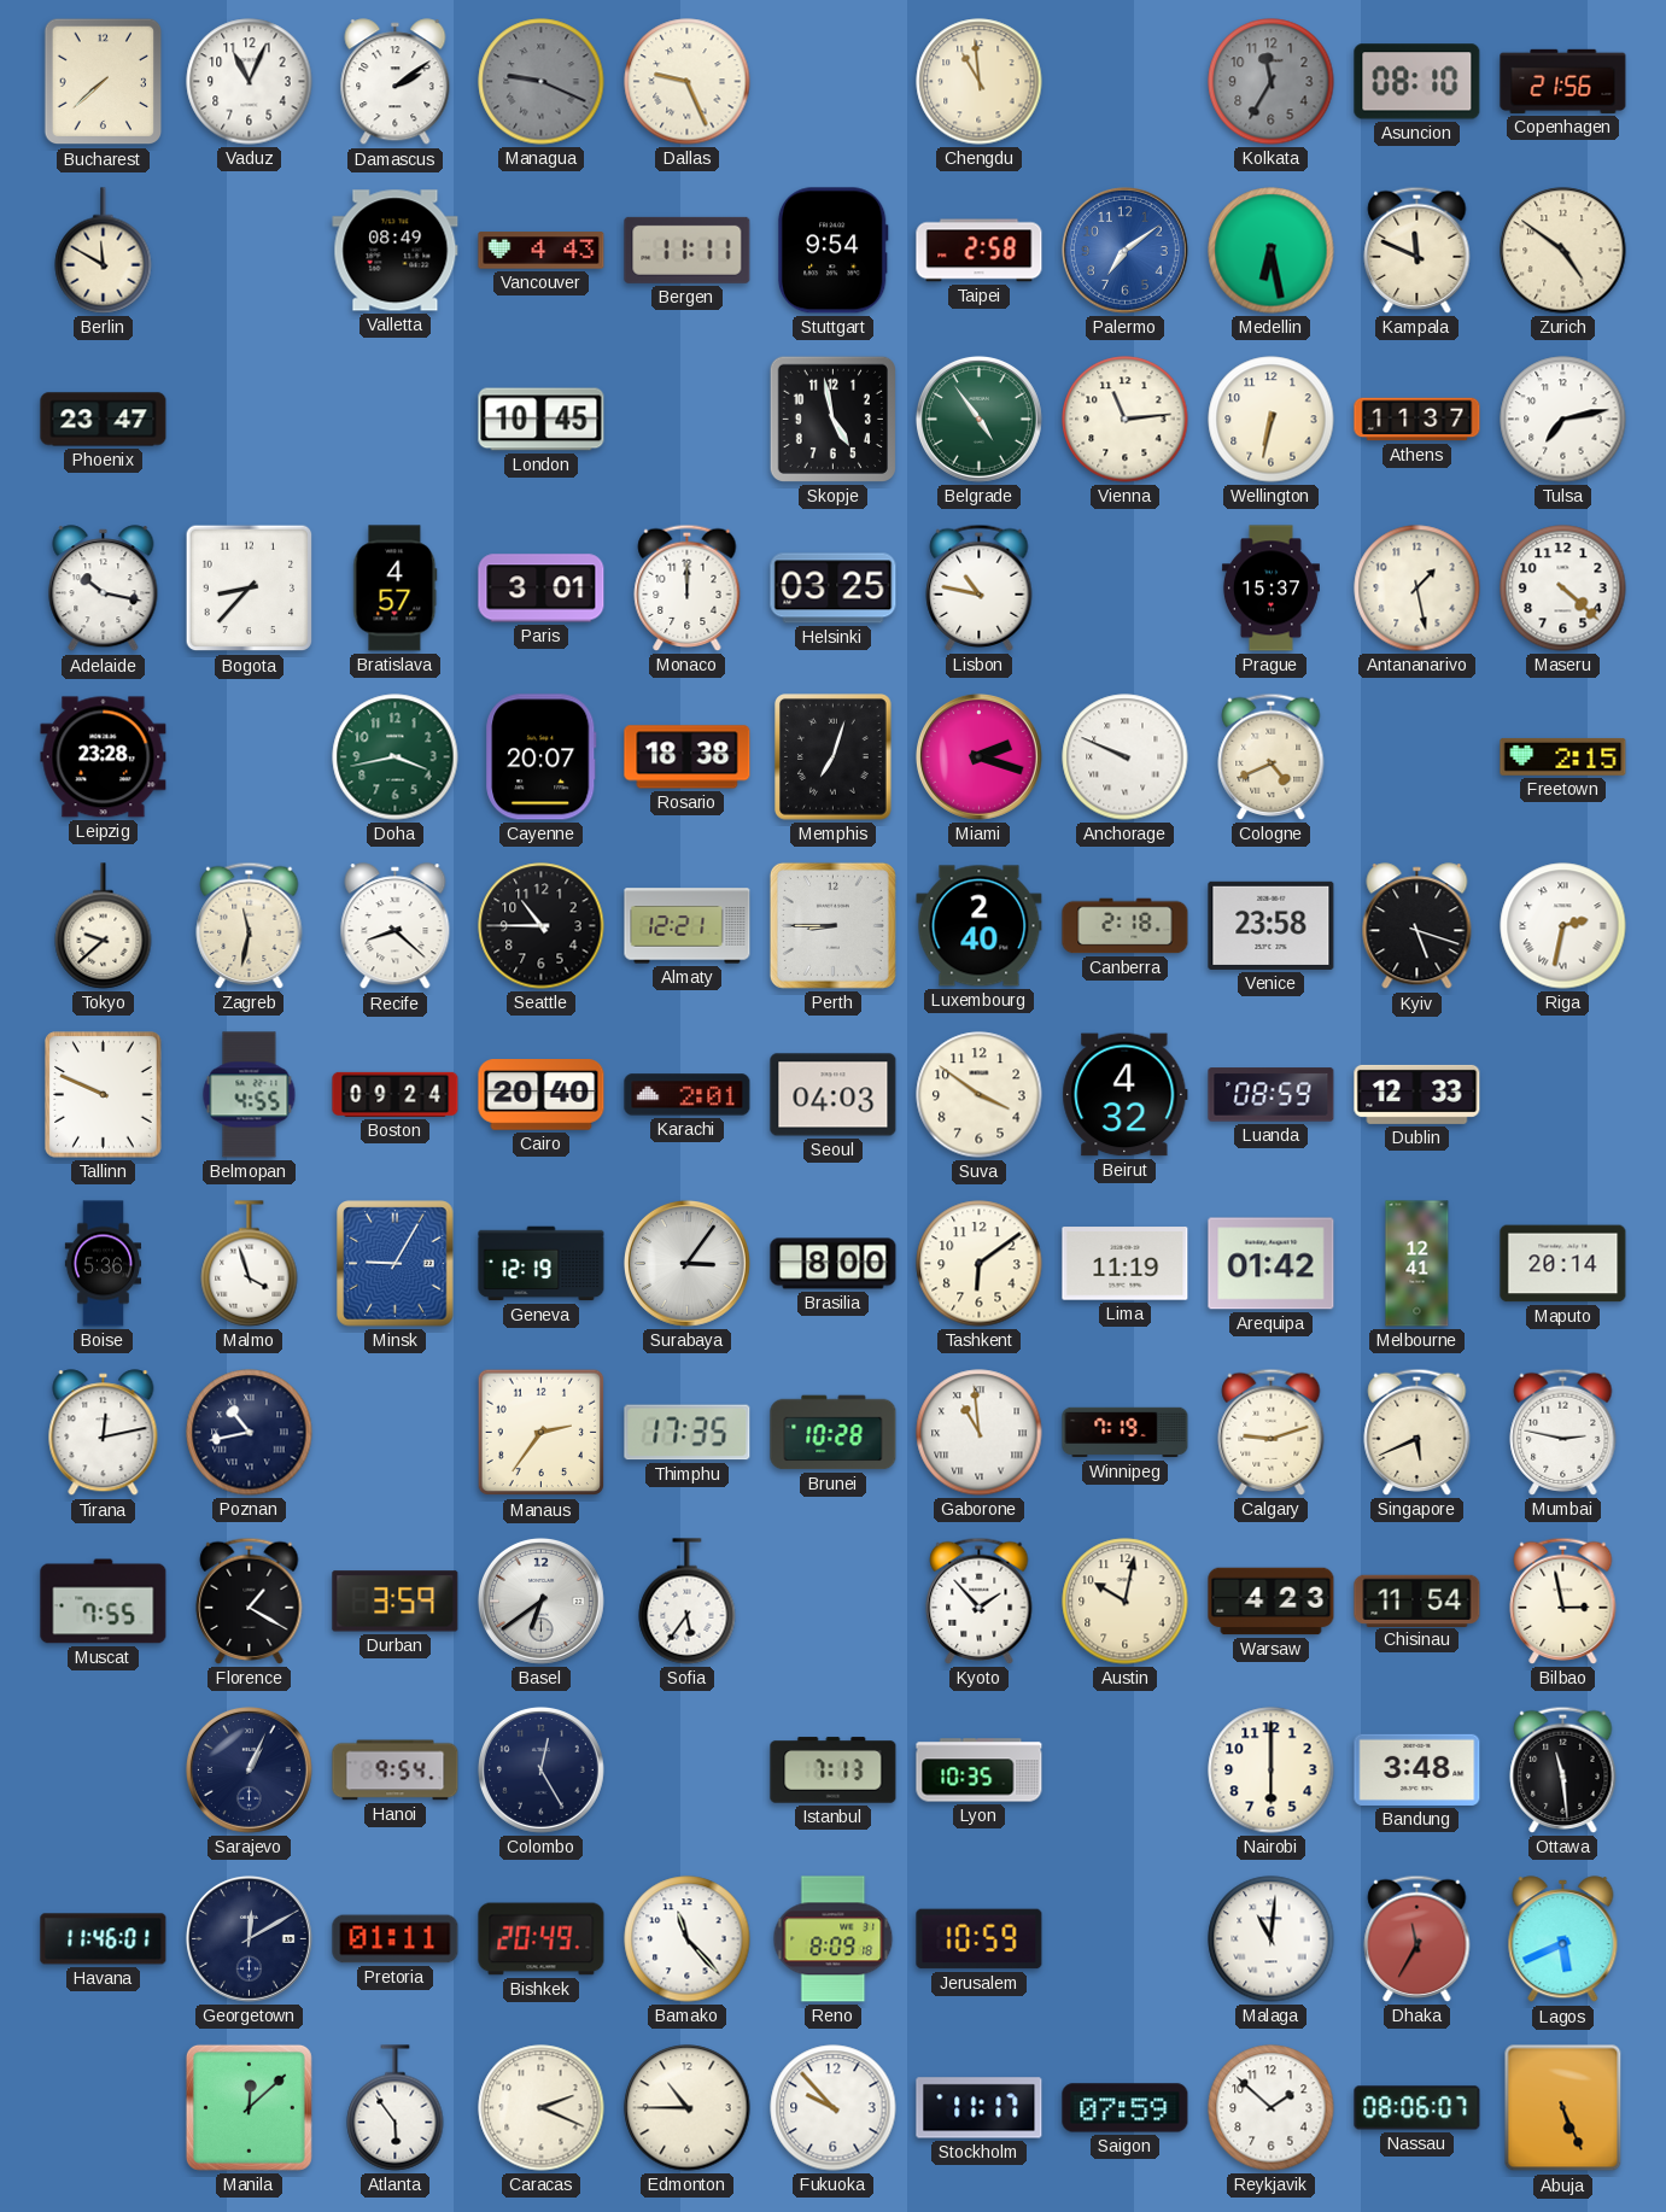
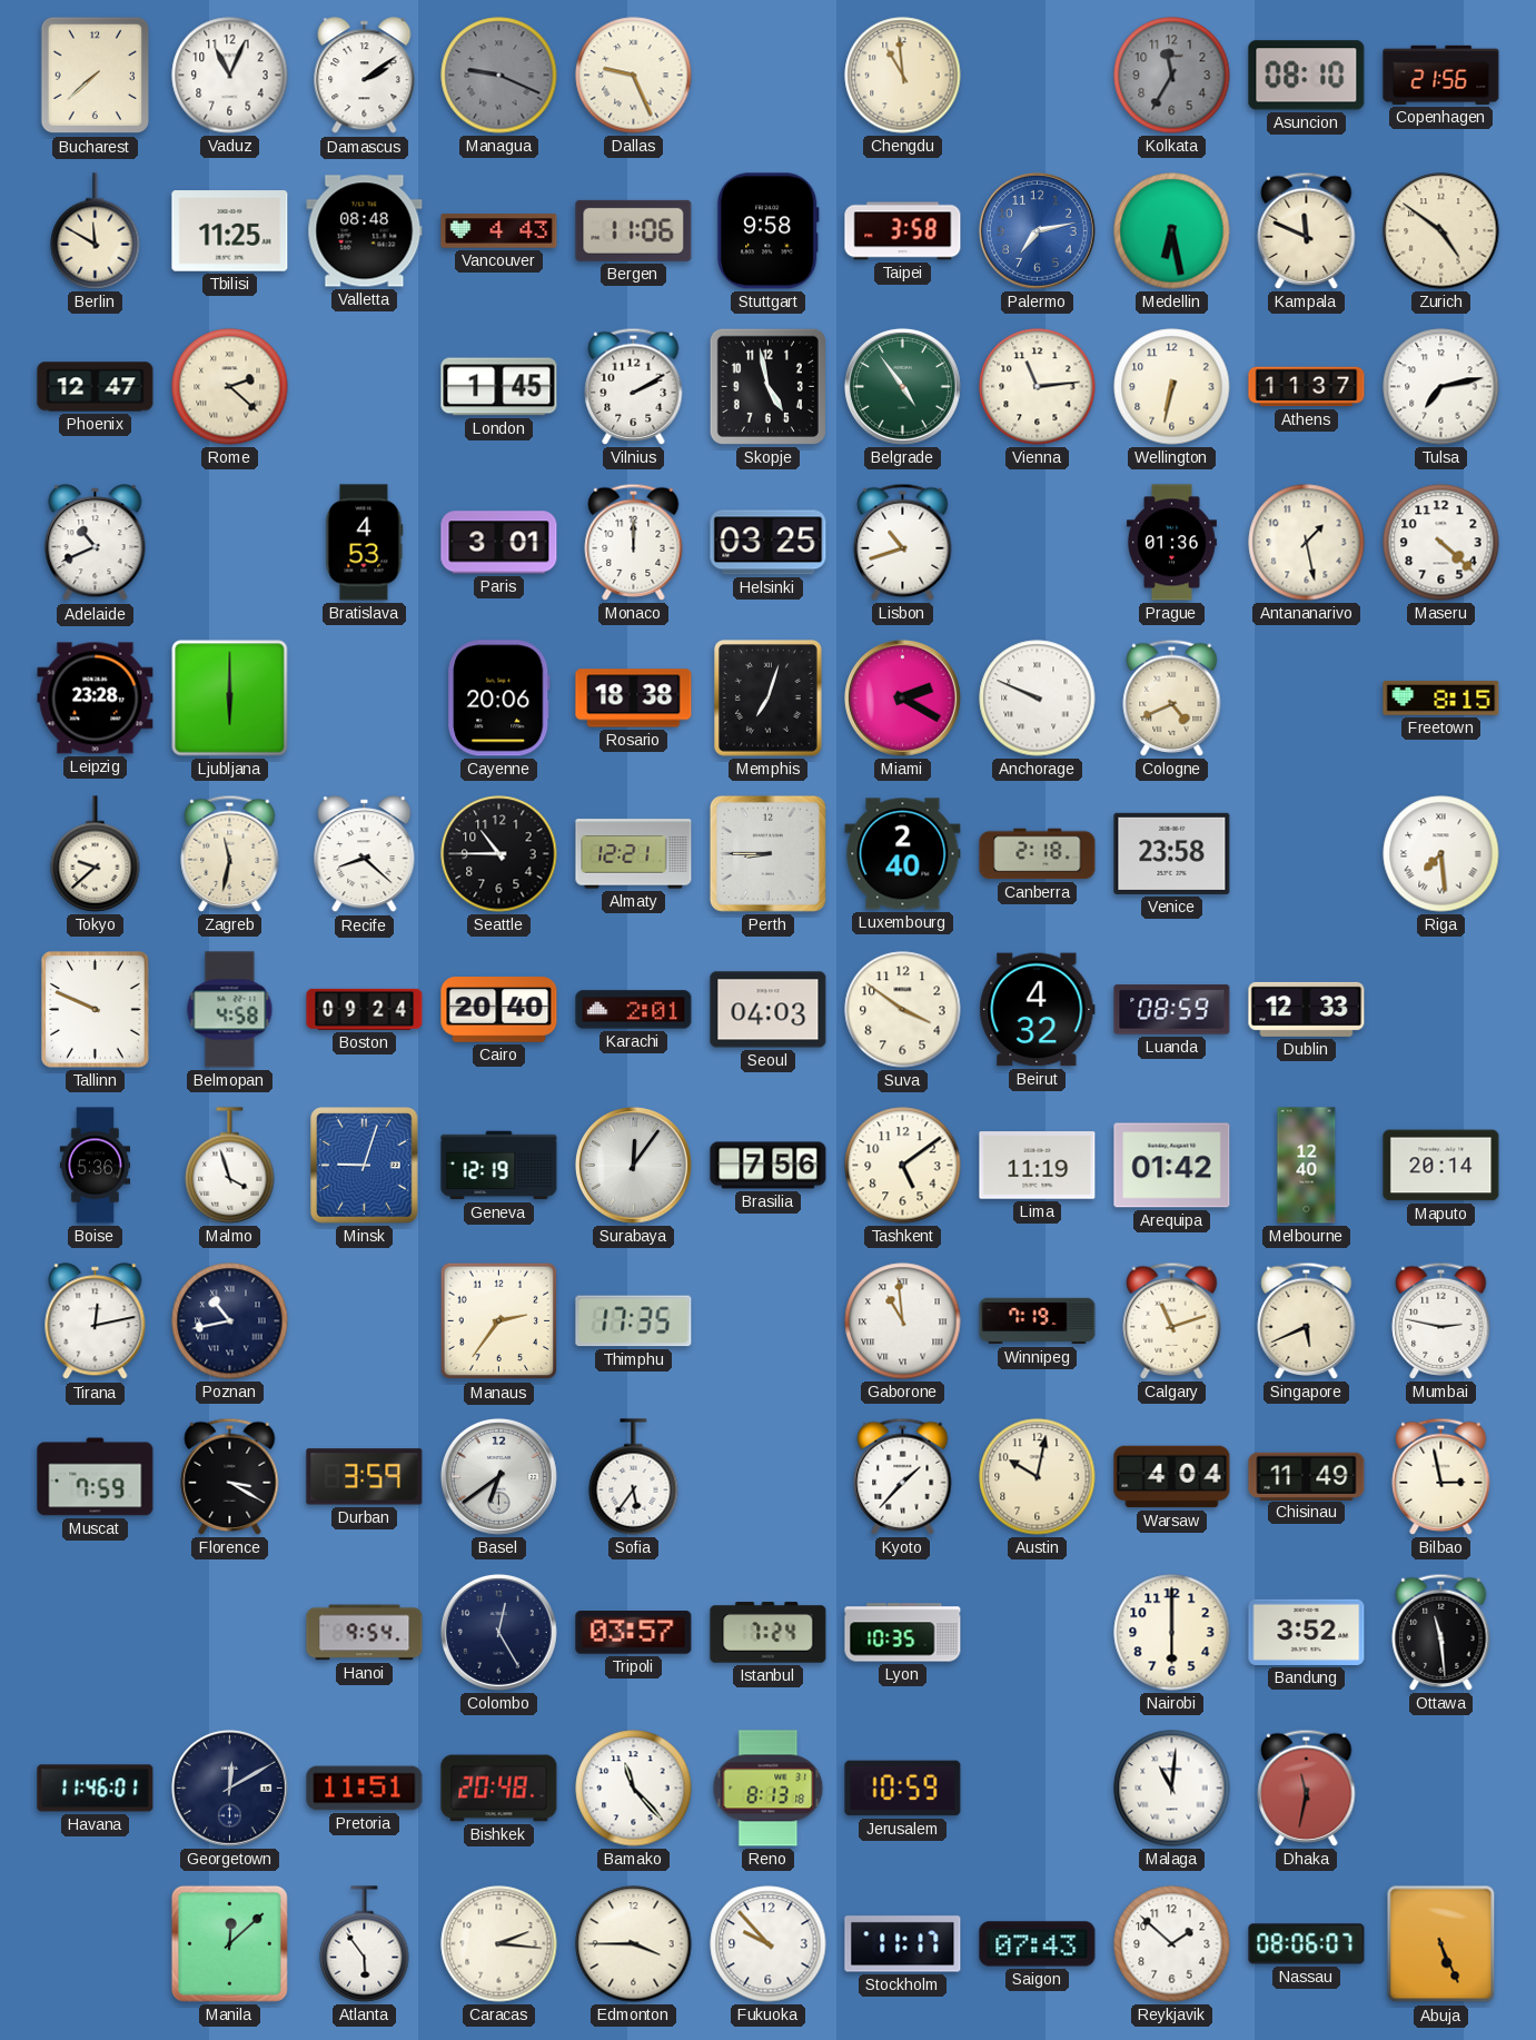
Tbilisi: none -> 11:25
Valletta: 08:49 -> 08:48
Bergen: 11:11 -> 11:06
Stuttgart: 9:54 -> 9:58
Taipei: 2:58 -> 3:58
Palermo: 7:09 -> 7:13
Phoenix: 23:47 -> 12:47
Rome: none -> 2:22
London: 10:45 -> 1:45
Vilnius: none -> 2:10
Adelaide: 10:17 -> 10:41
Bogota: 8:37 -> none
Bratislava: 4:57 -> 4:53
Lisbon: 10:47 -> 10:42
Prague: 15:37 -> 01:36
Ljubljana: none -> 6:00
Doha: 3:43 -> none
Cayenne: 20:07 -> 20:06
Miami: 2:18 -> 2:20
Freetown: 2:15 -> 8:15
Kyiv: 5:18 -> none
Riga: 2:32 -> 7:29
Belmopan: 4:55 -> 4:58
Minsk: 9:05 -> 9:03
Surabaya: 3:06 -> 12:06
Brasilia: 8:00 -> 7:56
Tashkent: 6:09 -> 5:09
Melbourne: 12:41 -> 12:40
Brunei: 10:28 -> none
Calgary: 9:12 -> 11:12
Muscat: 7:55 -> 7:59
Florence: 1:20 -> 3:20
Kyoto: 1:53 -> 1:37
Warsaw: 4:23 -> 4:04
Chisinau: 11:54 -> 11:49
Sarajevo: 1:04 -> none
Tripoli: none -> 03:57
Istanbul: 7:13 -> 7:24
Bandung: 3:48 -> 3:52
Pretoria: 01:11 -> 11:51
Bishkek: 20:49 -> 20:48
Reno: 8:09 -> 8:13
Dhaka: 11:35 -> 11:32
Lagos: 5:41 -> none
Caracas: 2:19 -> 2:16
Edmonton: 10:45 -> 3:45
Saigon: 07:59 -> 07:43
